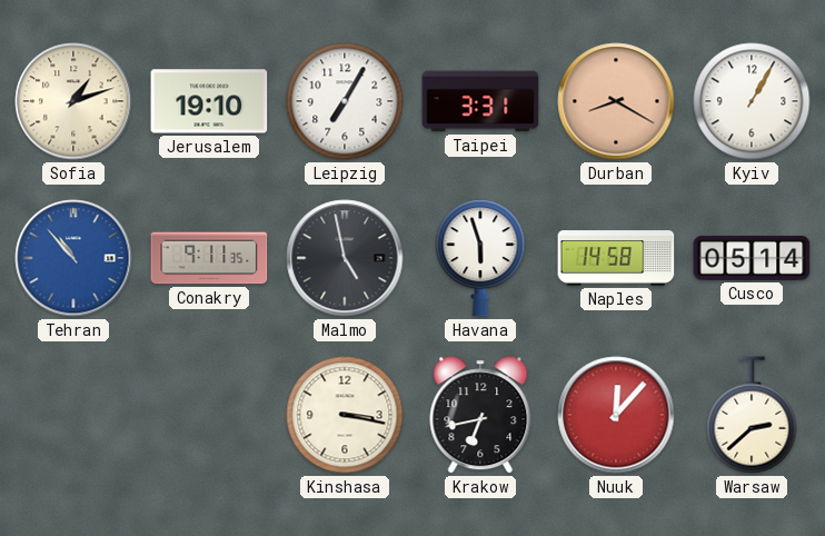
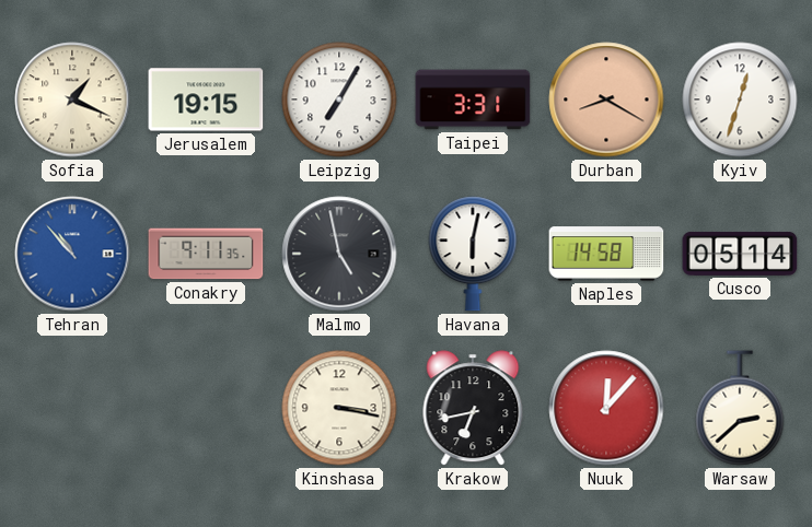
Sofia: 1:12 -> 1:19
Jerusalem: 19:10 -> 19:15
Kyiv: 1:05 -> 12:33
Havana: 5:57 -> 6:02
